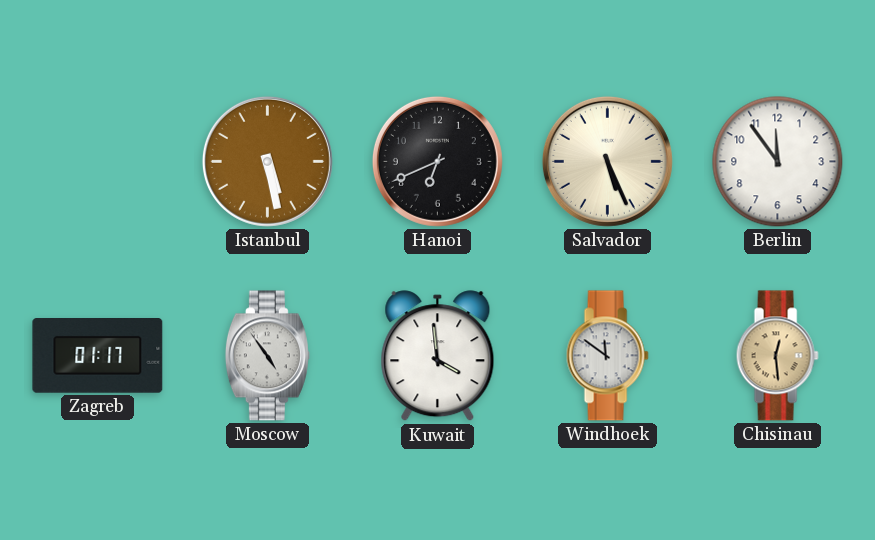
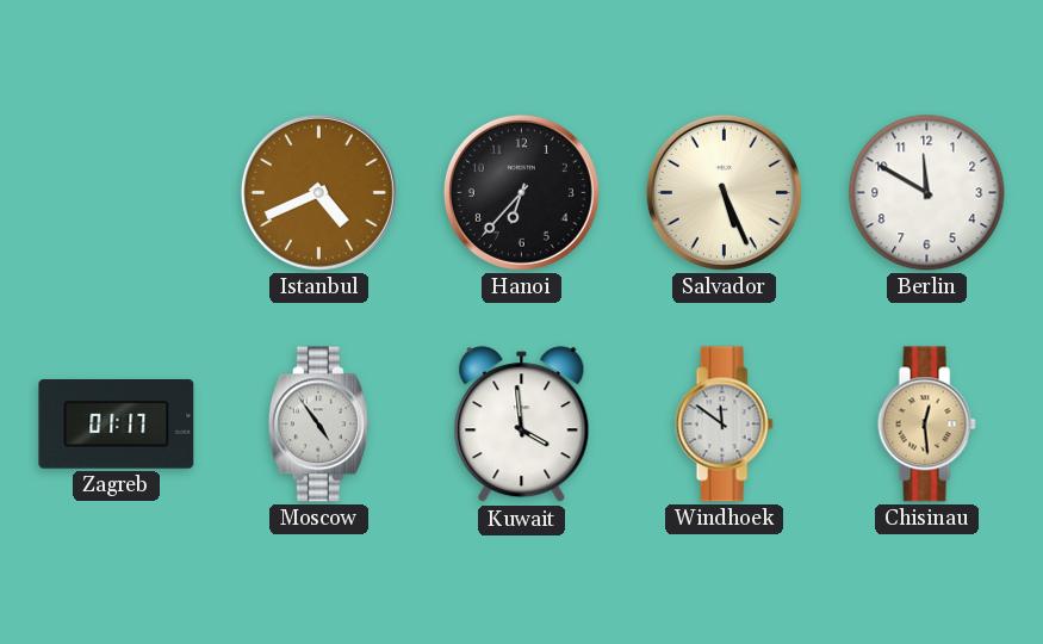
Istanbul: 5:28 -> 4:41
Hanoi: 6:41 -> 6:37
Berlin: 11:54 -> 11:50
